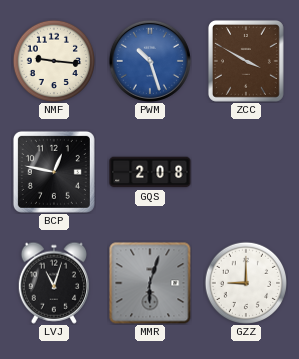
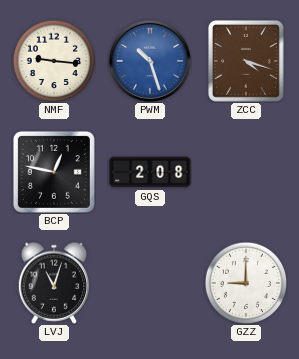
ZCC: 3:50 -> 4:18
MMR: 6:03 -> none
